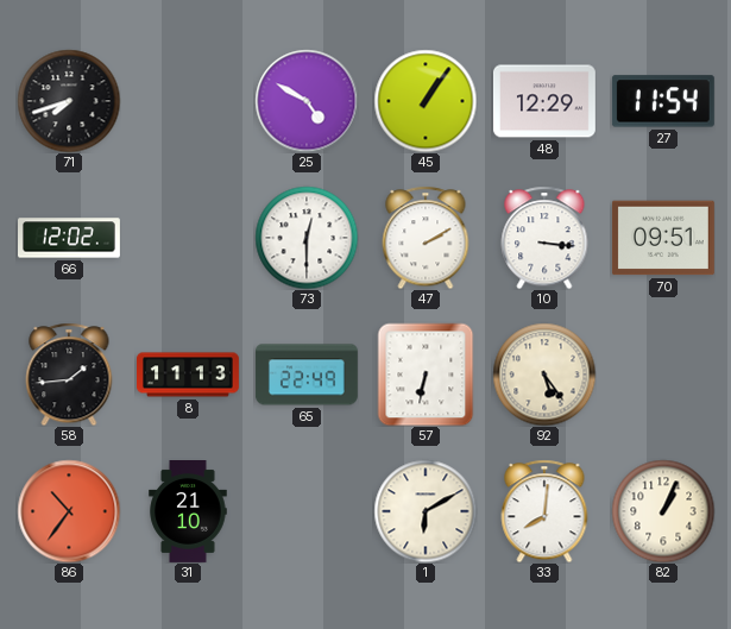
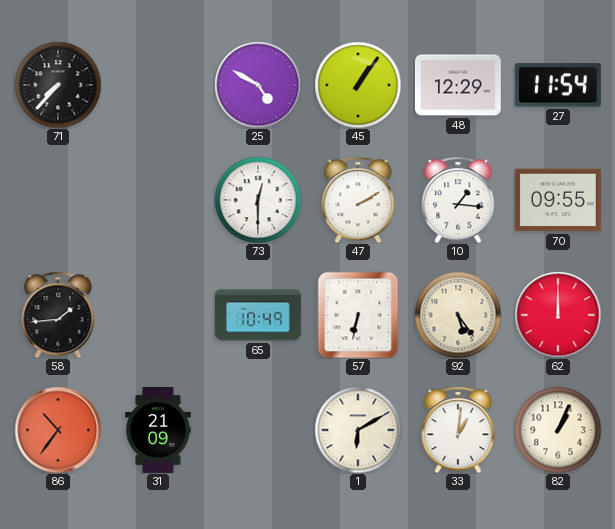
71: 7:42 -> 7:37
66: 12:02 -> none
10: 3:16 -> 1:16
70: 09:51 -> 09:55
8: 11:13 -> none
65: 22:49 -> 10:49
62: none -> 12:00
31: 21:10 -> 21:09
33: 8:01 -> 1:01
